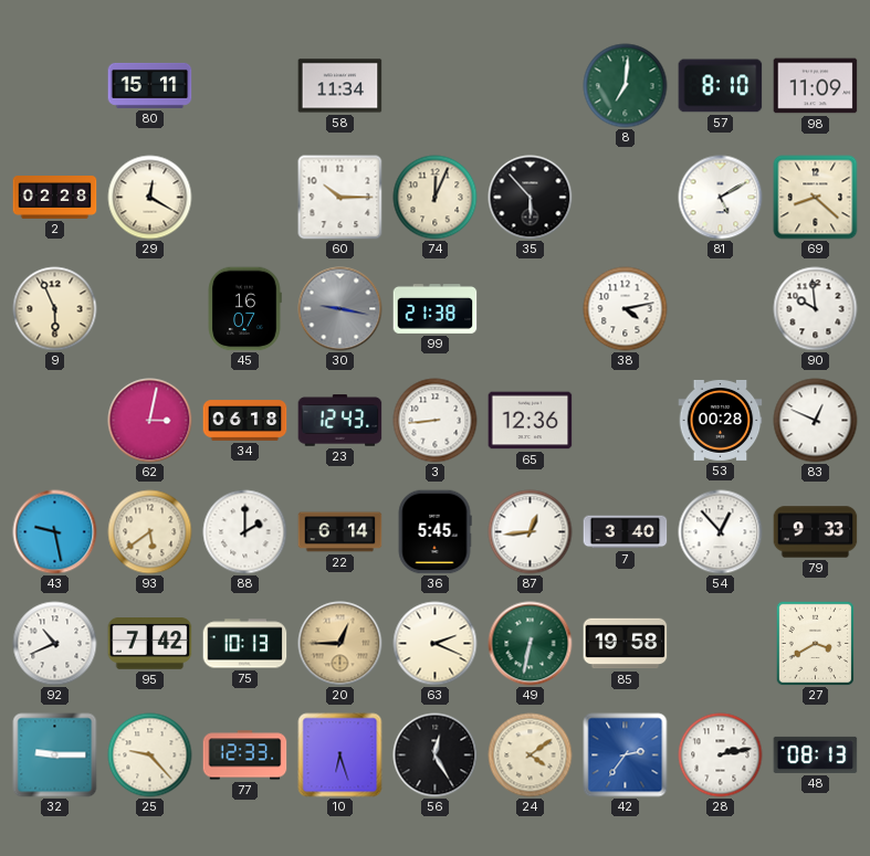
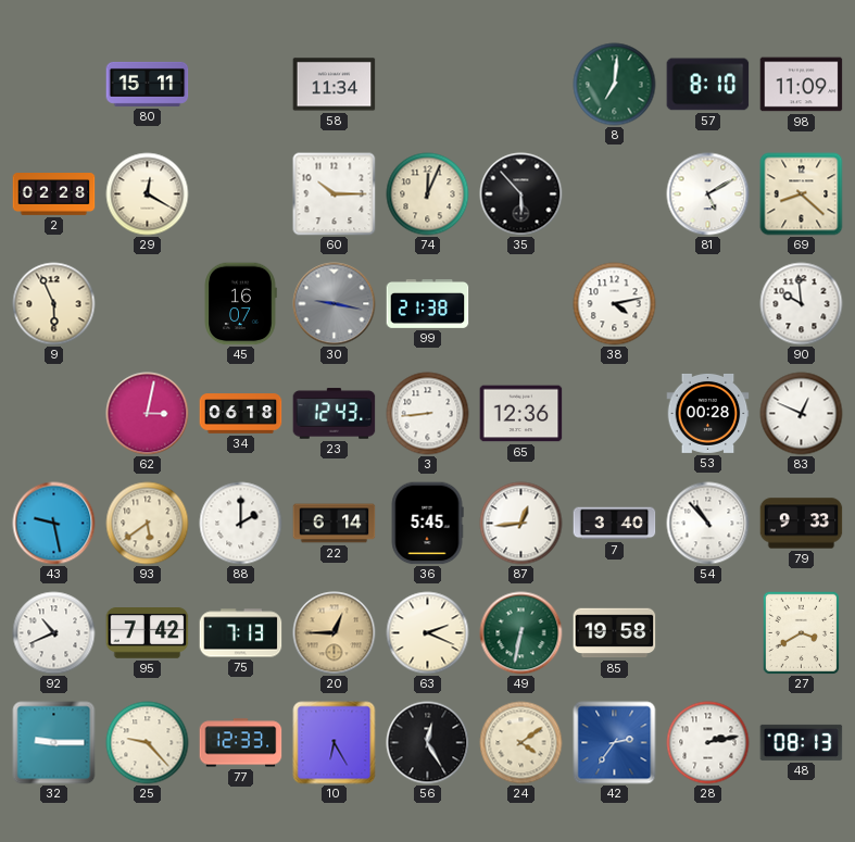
54: 12:53 -> 10:53
75: 10:13 -> 7:13
10: 6:27 -> 6:25
